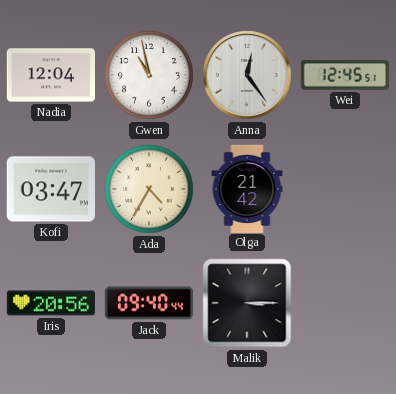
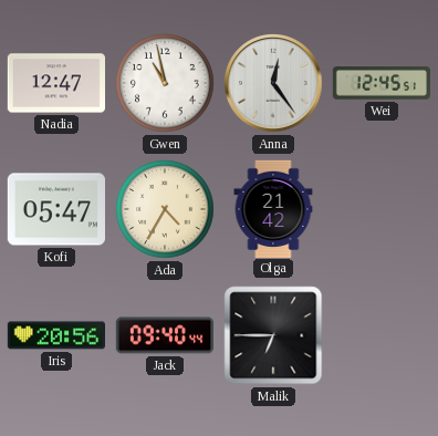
Nadia: 12:04 -> 12:47
Kofi: 03:47 -> 05:47
Malik: 3:15 -> 6:45
